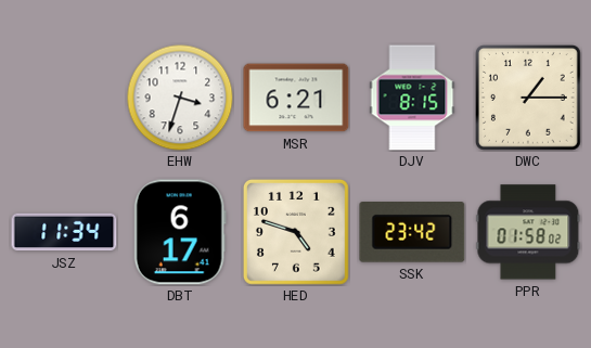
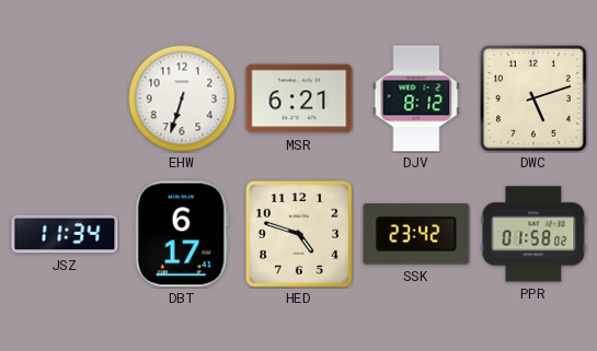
EHW: 3:33 -> 6:33
DJV: 8:15 -> 8:12
DWC: 1:15 -> 5:12
